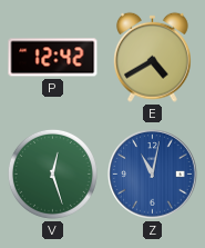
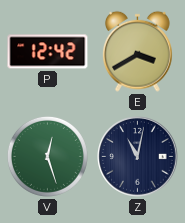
E: 4:40 -> 3:40
Z dial: blue -> navy
